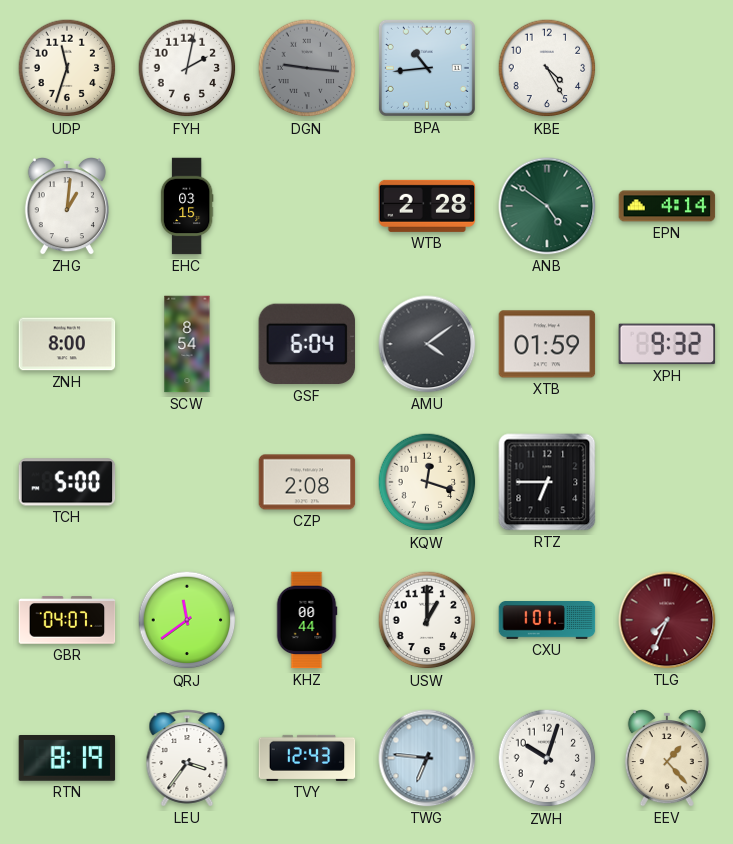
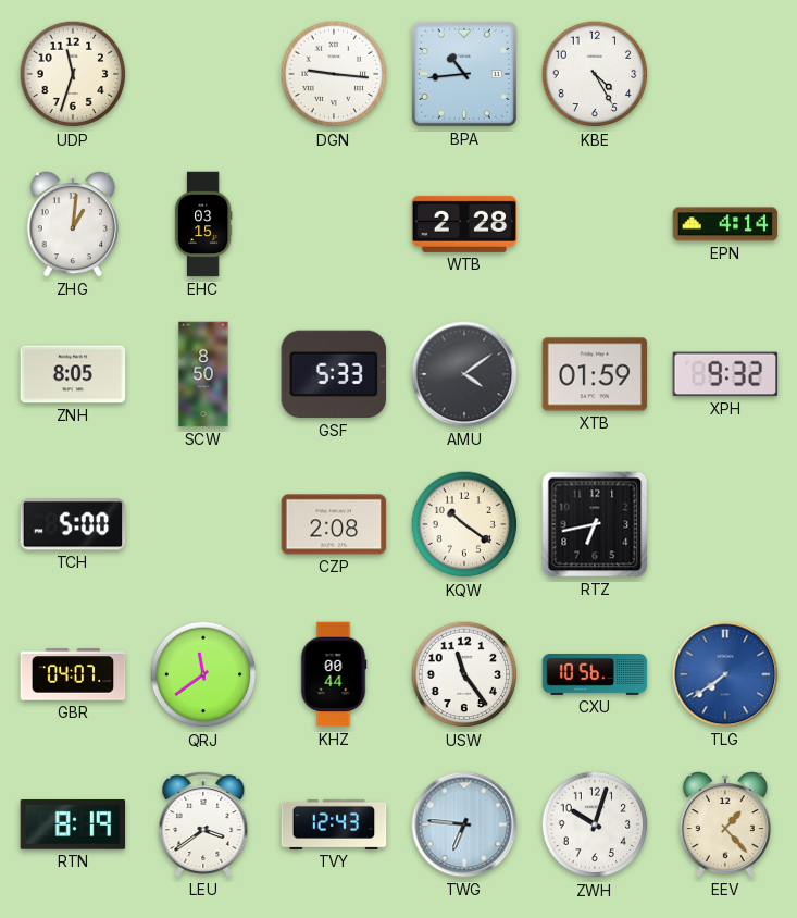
FYH: 2:02 -> none
DGN dial: grey -> white
ANB: 4:51 -> none
ZNH: 8:00 -> 8:05
SCW: 8:54 -> 8:50
GSF: 6:04 -> 5:33
KQW: 12:18 -> 10:21
RTZ: 6:45 -> 6:43
USW: 1:00 -> 11:24
CXU: 1:01 -> 10:56
TLG: 7:34 -> 7:39
TLG dial: burgundy -> blue
LEU: 3:36 -> 3:39
